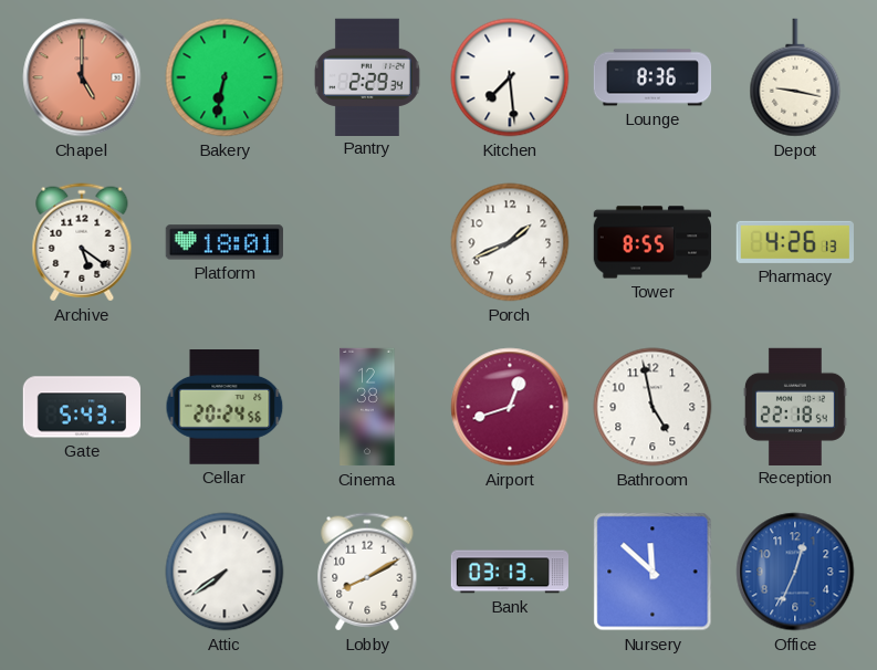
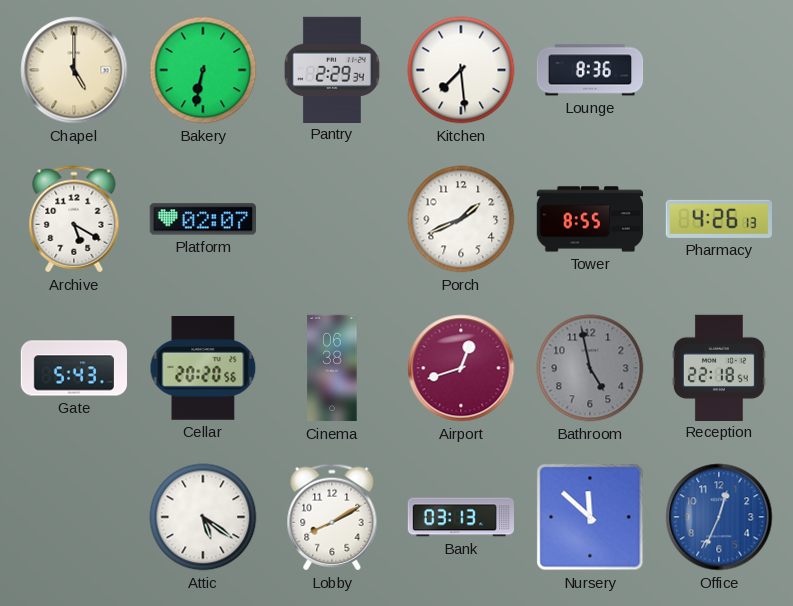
Chapel dial: salmon -> cream
Depot: 9:17 -> none
Archive: 5:21 -> 5:20
Platform: 18:01 -> 02:07
Cellar: 20:24 -> 20:20
Cinema: 12:38 -> 06:38
Bathroom dial: white -> grey
Attic: 7:39 -> 5:21
